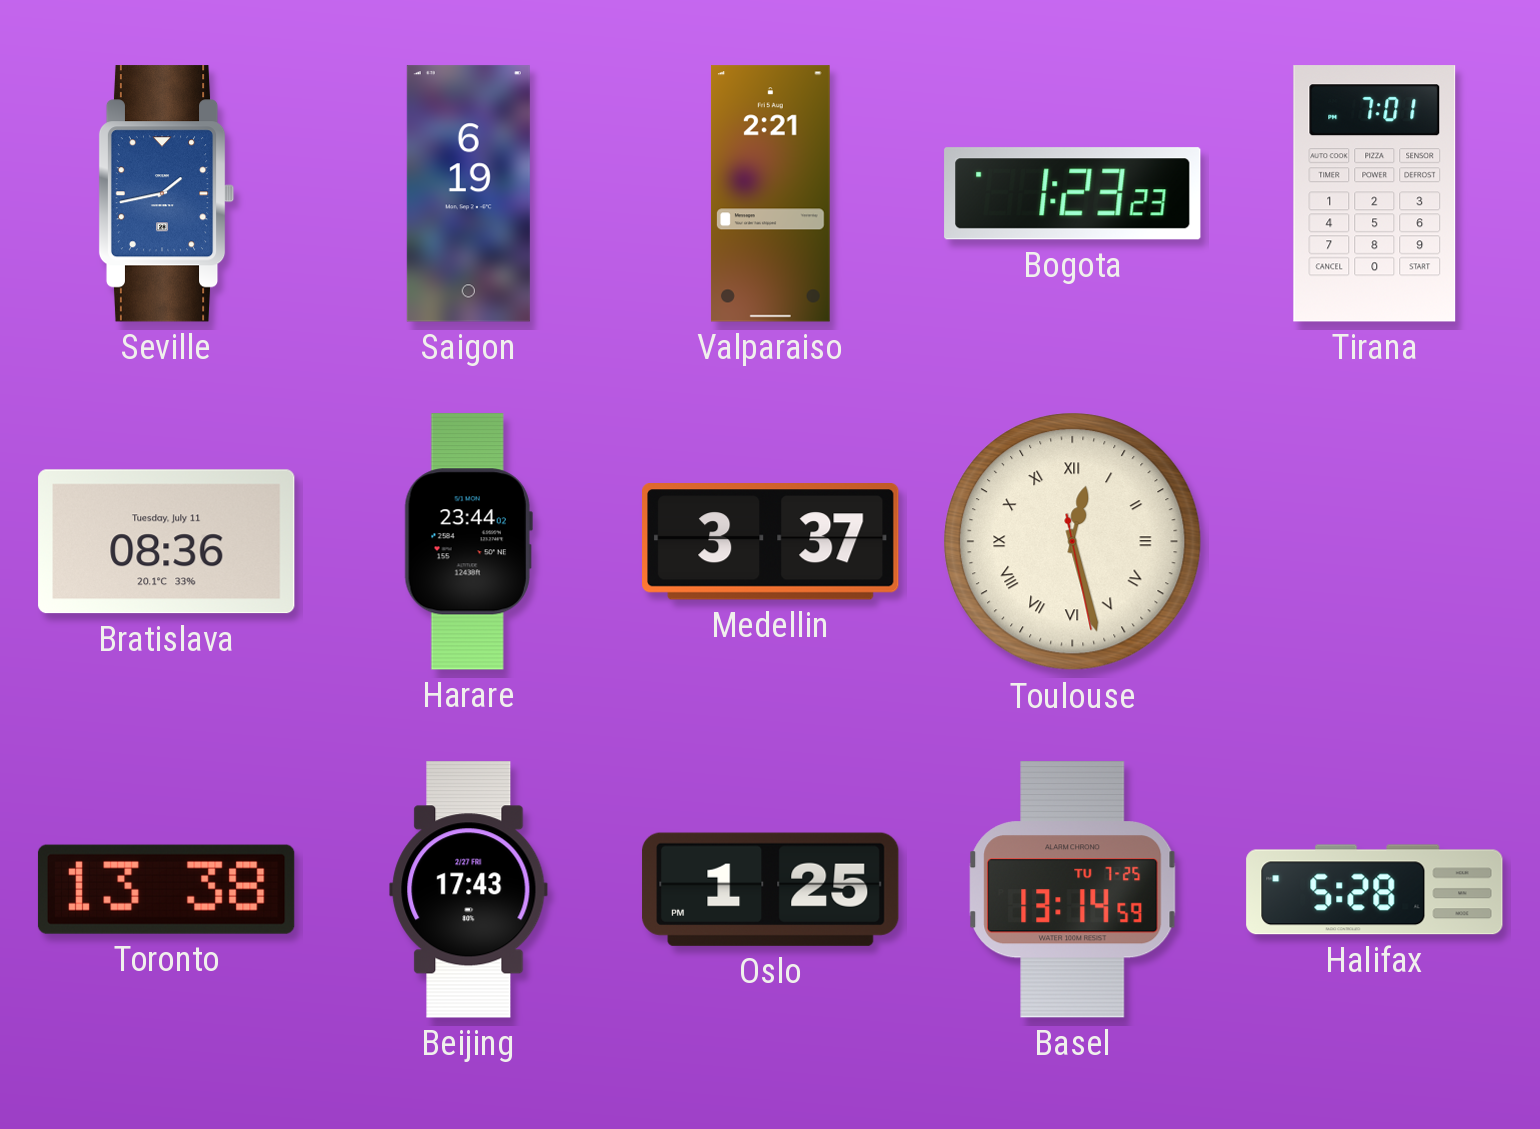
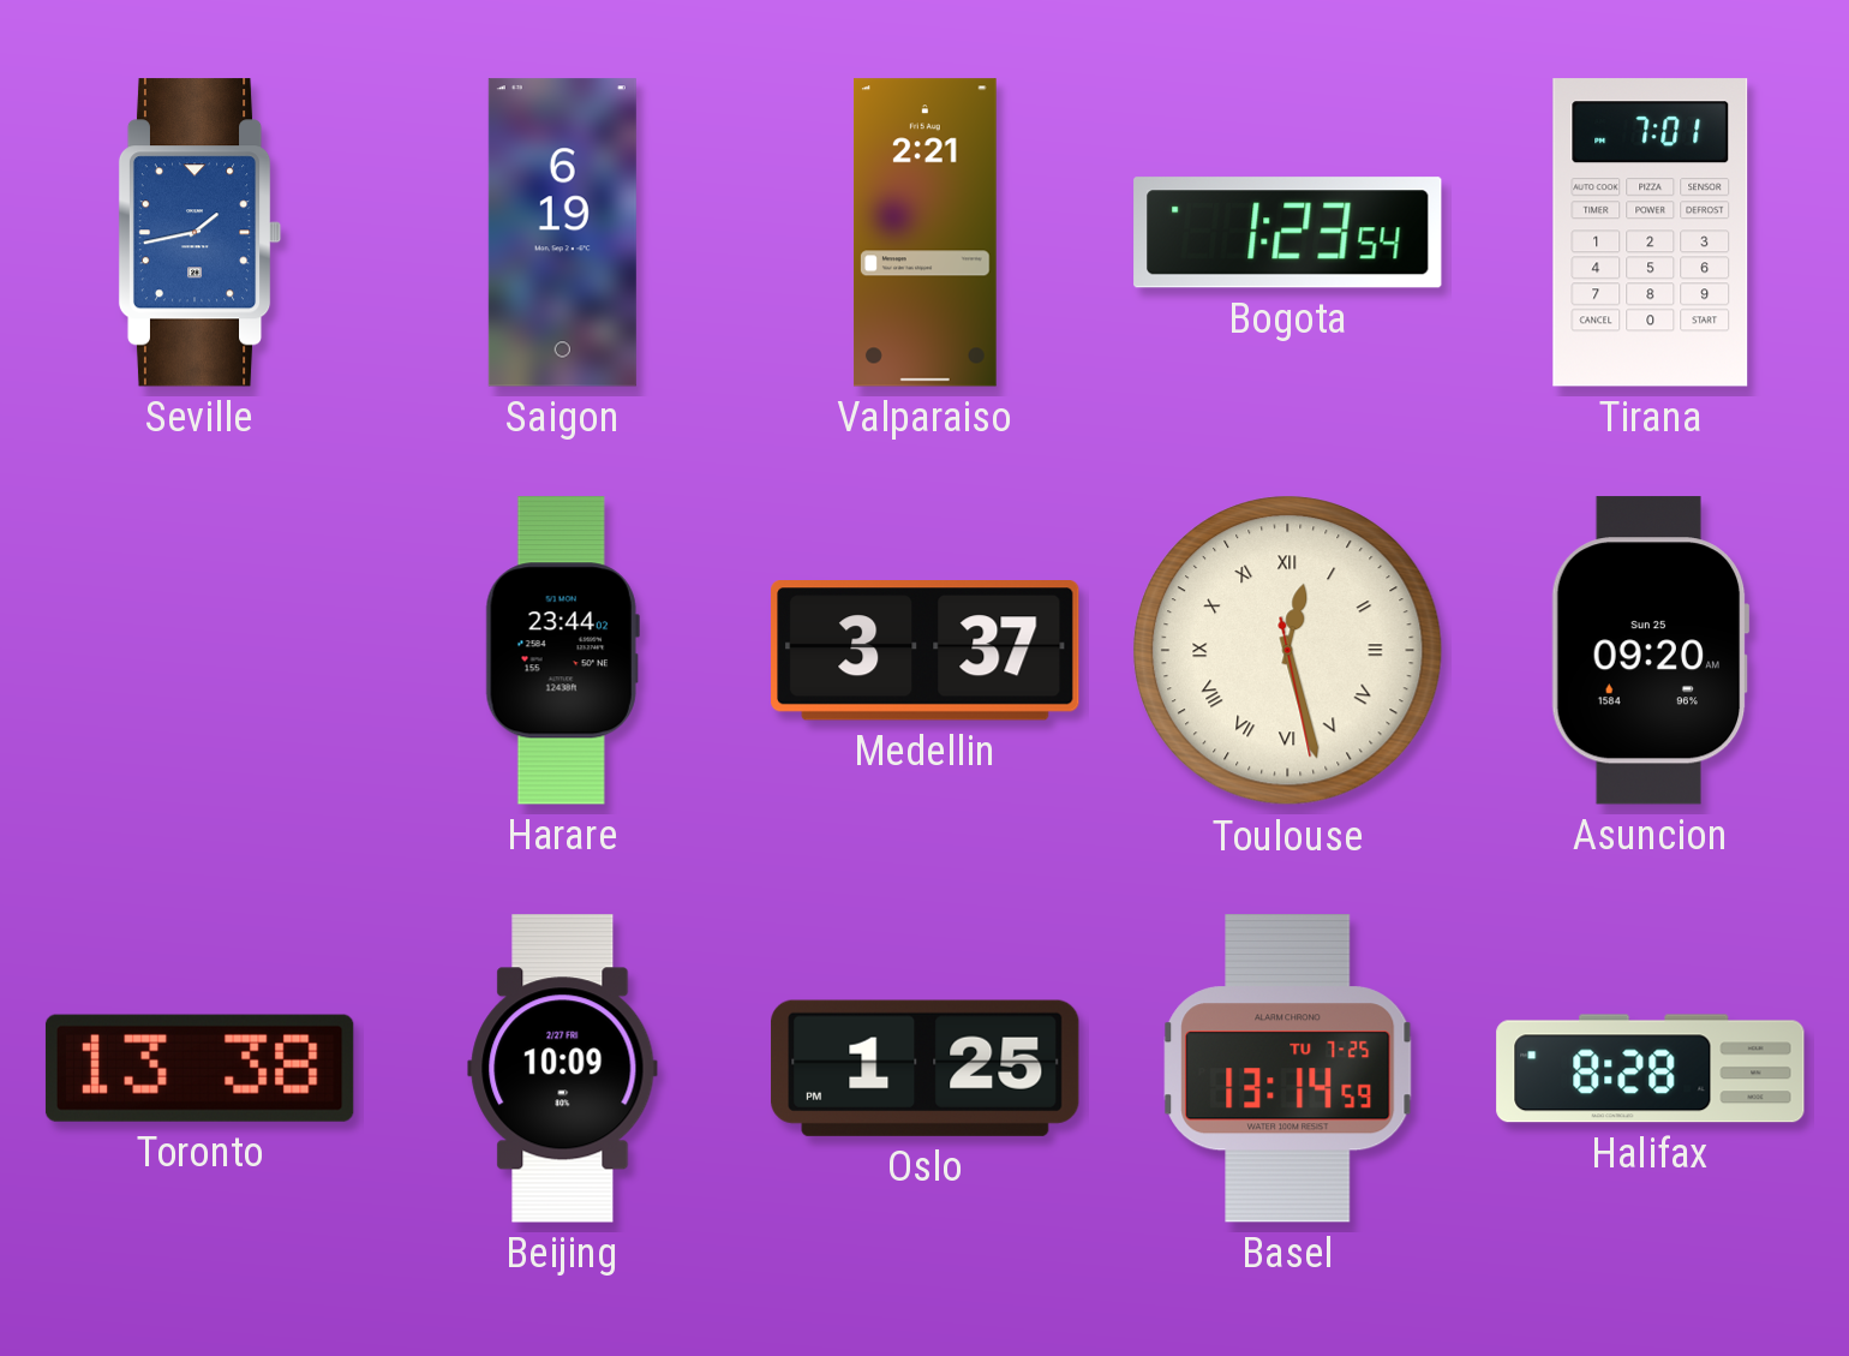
Bogota: 1:23:23 -> 1:23:54
Bratislava: 08:36 -> none
Asuncion: none -> 09:20
Beijing: 17:43 -> 10:09
Halifax: 5:28 -> 8:28
